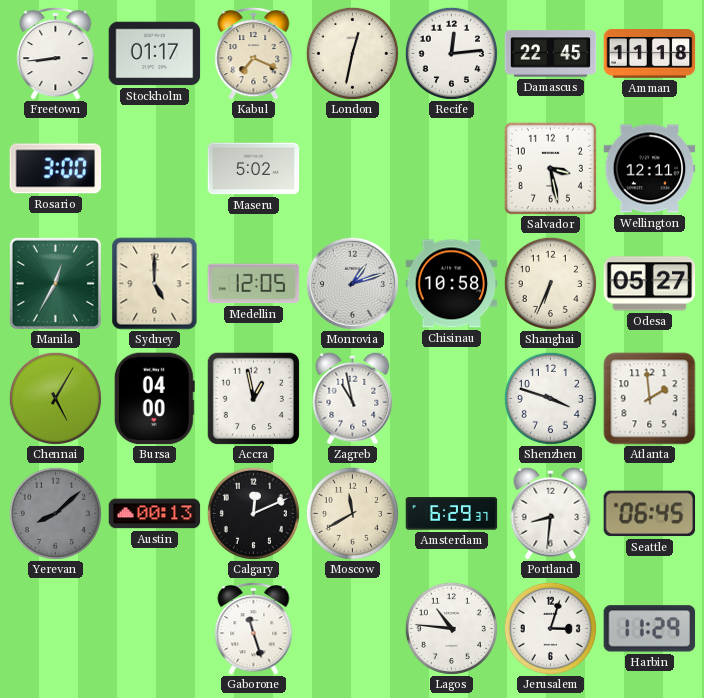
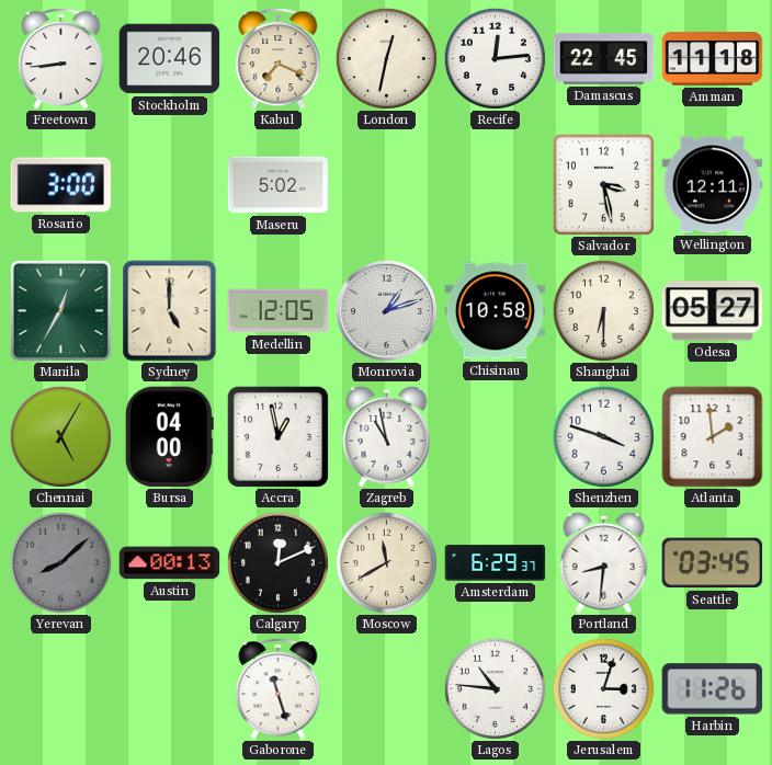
Stockholm: 01:17 -> 20:46
Shanghai: 6:34 -> 6:30
Seattle: 06:45 -> 03:45
Harbin: 11:29 -> 11:26
